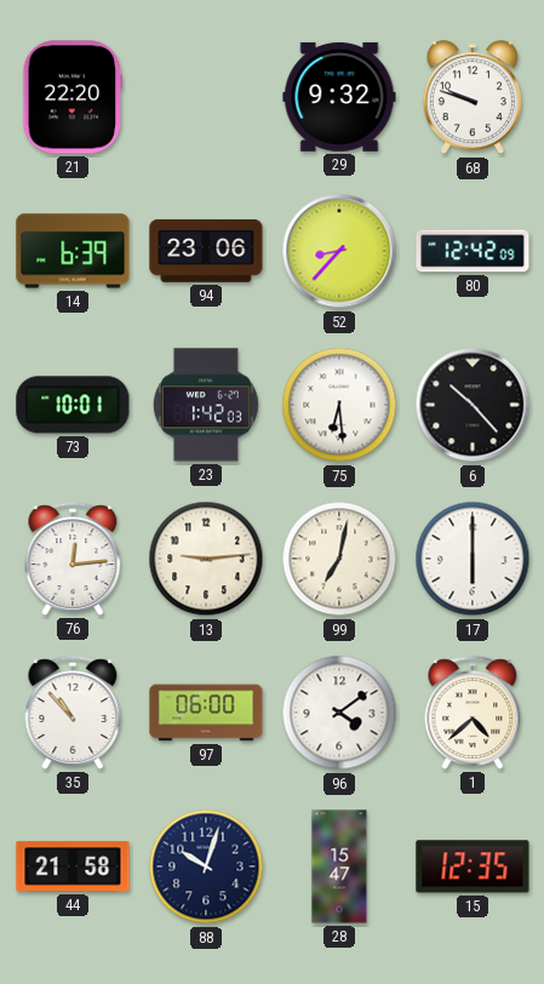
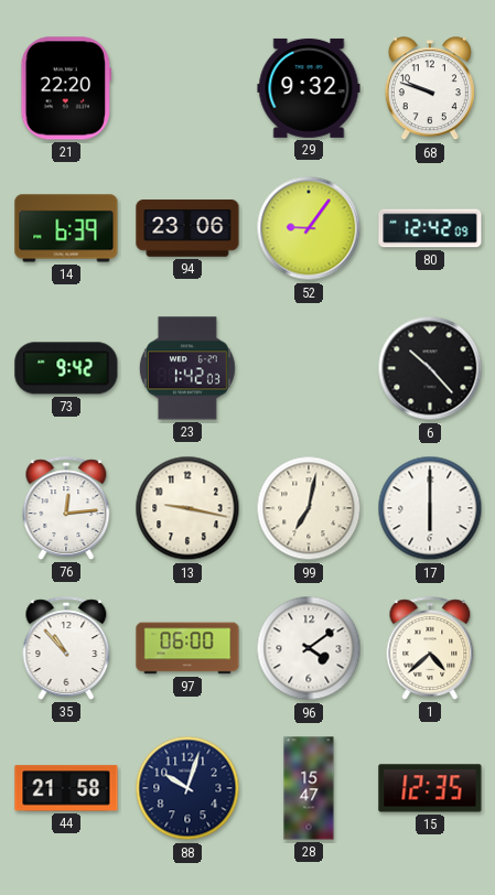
52: 8:37 -> 9:06
73: 10:01 -> 9:42
75: 6:29 -> none
13: 9:14 -> 9:17
